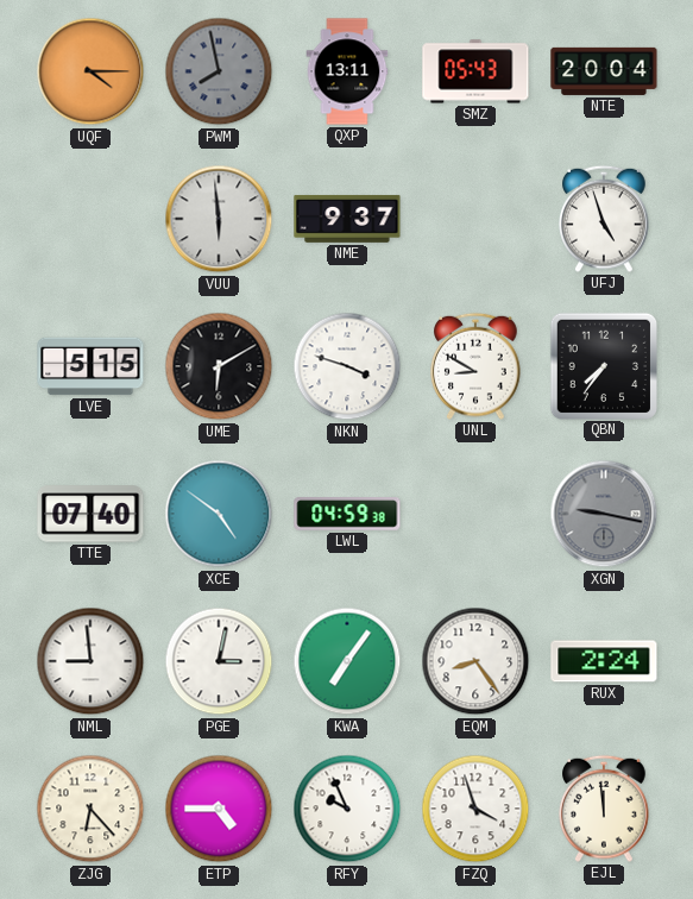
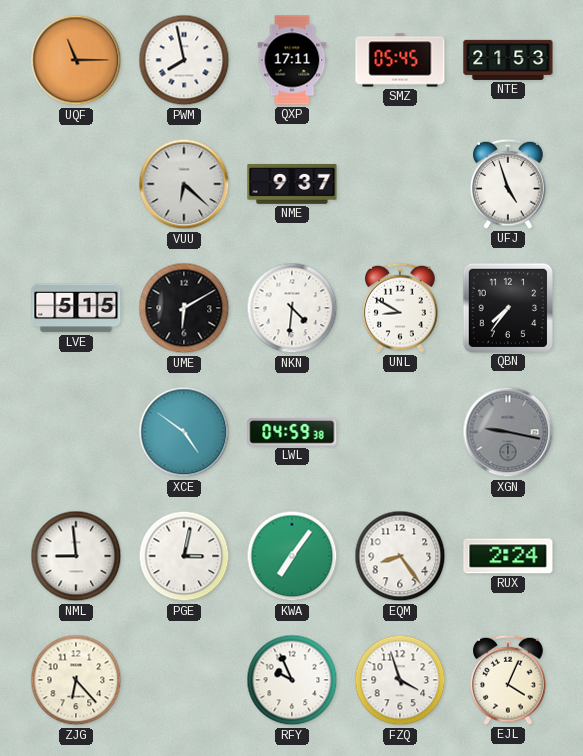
UQF: 4:15 -> 11:15
PWM dial: grey -> white
QXP: 13:11 -> 17:11
SMZ: 05:43 -> 05:45
NTE: 20:04 -> 21:53
VUU: 5:59 -> 6:22
NKN: 3:48 -> 4:31
TTE: 07:40 -> none
ETP: 4:45 -> none
EJL: 11:59 -> 4:04
